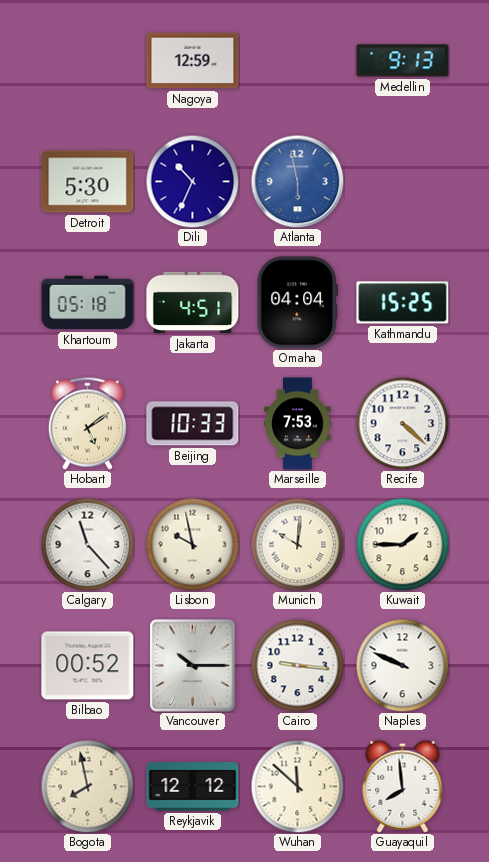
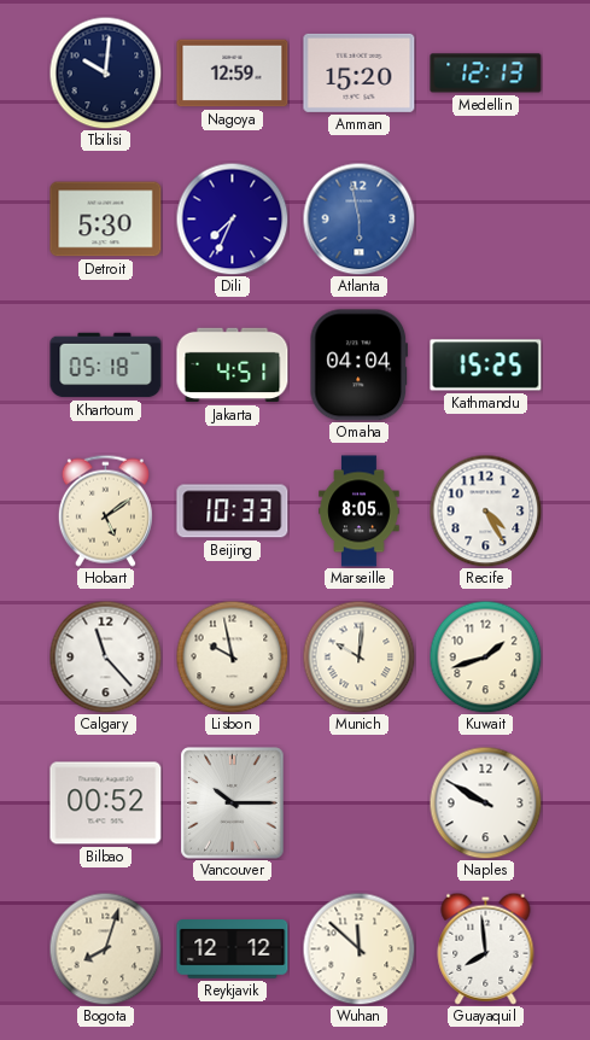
Tbilisi: none -> 10:01
Amman: none -> 15:20
Medellin: 9:13 -> 12:13
Dili: 10:34 -> 7:34
Marseille: 7:53 -> 8:05
Recife: 4:22 -> 4:25
Kuwait: 1:45 -> 1:42
Cairo: 9:16 -> none
Naples: 9:49 -> 9:50
Bogota: 7:58 -> 8:03
